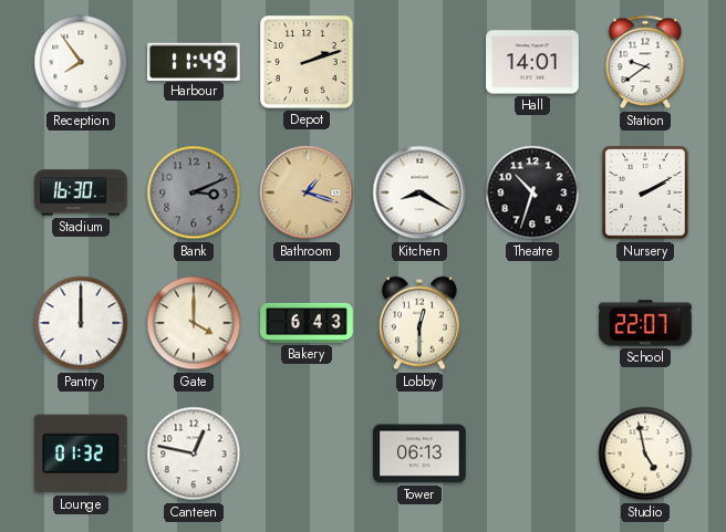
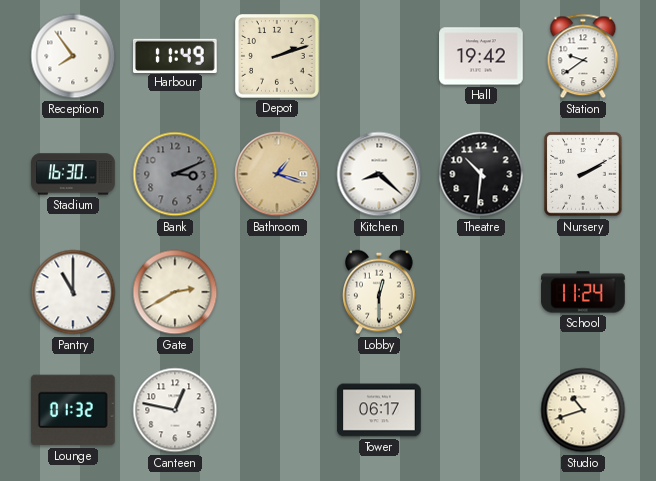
Hall: 14:01 -> 19:42
Kitchen: 8:20 -> 8:22
Theatre: 10:33 -> 10:31
Pantry: 12:00 -> 11:00
Gate: 4:00 -> 2:40
Bakery: 6:43 -> none
School: 22:07 -> 11:24
Tower: 06:13 -> 06:17
Studio: 4:58 -> 10:42
